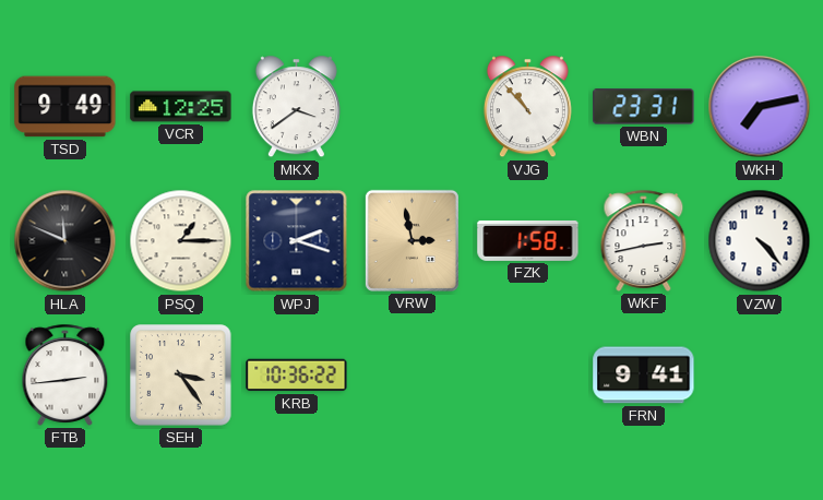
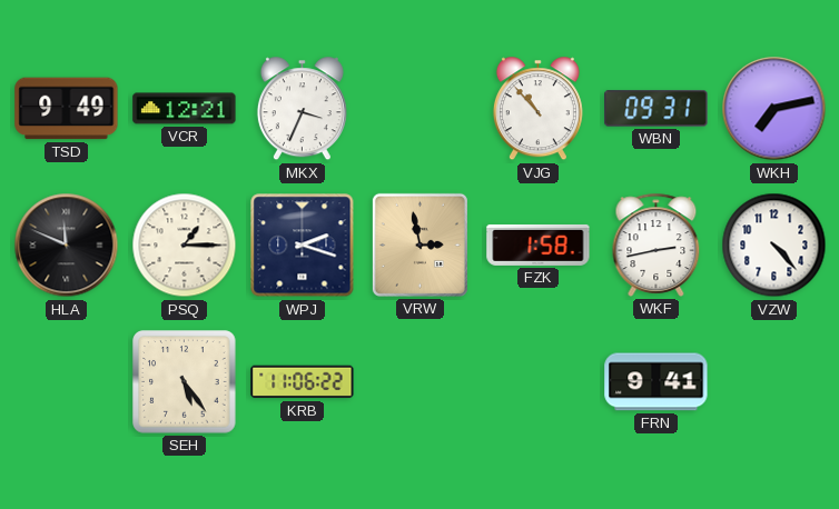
VCR: 12:25 -> 12:21
MKX: 3:39 -> 3:34
WBN: 23:31 -> 09:31
FTB: 2:44 -> none
SEH: 3:24 -> 5:24
KRB: 10:36 -> 11:06
